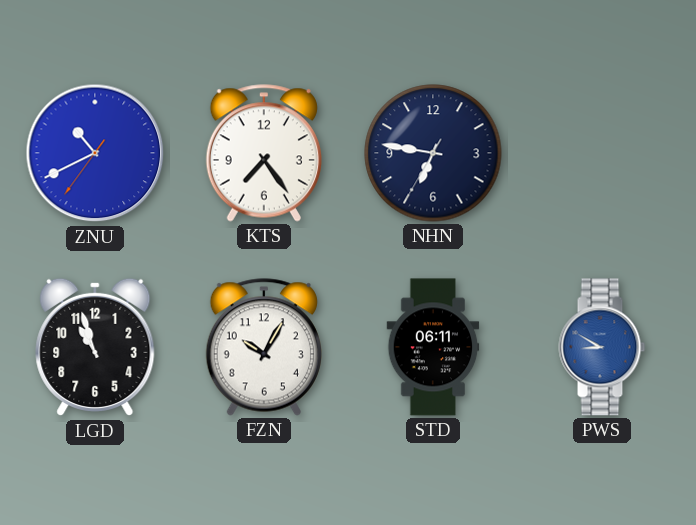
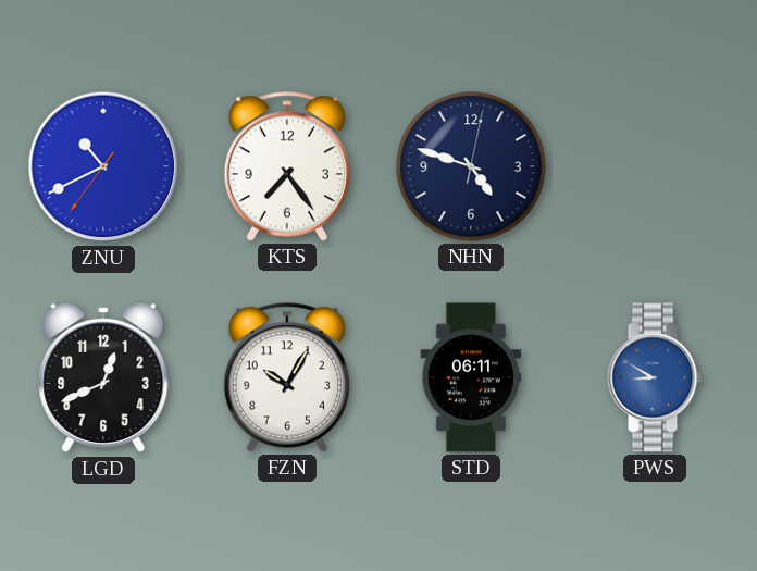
NHN: 6:46 -> 4:48
LGD: 10:57 -> 12:41
